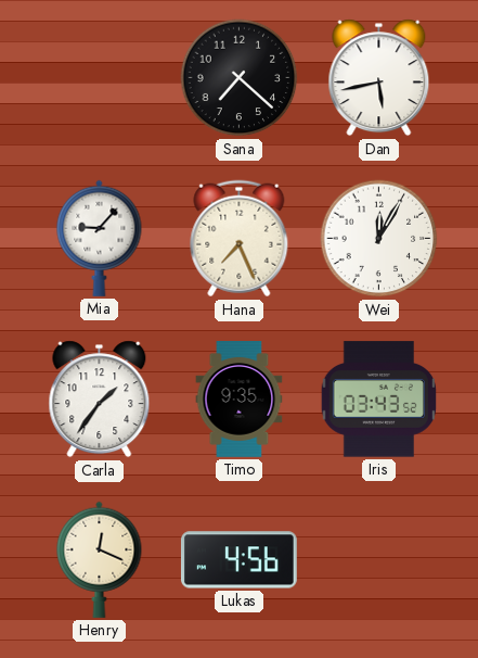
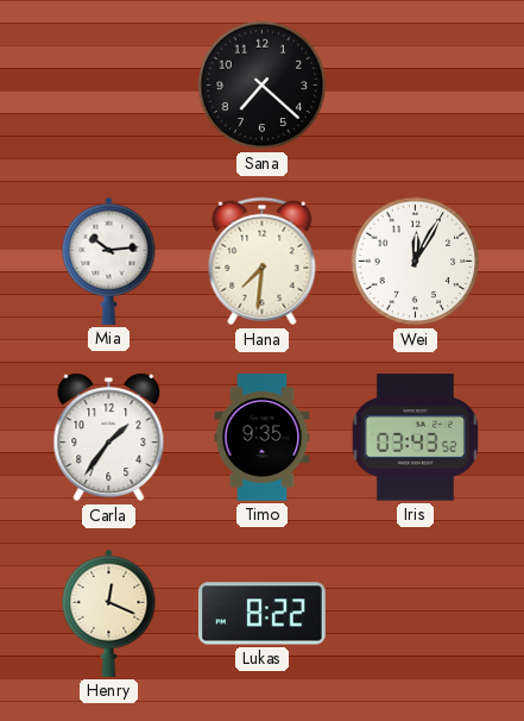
Dan: 5:43 -> none
Mia: 9:07 -> 10:14
Hana: 7:26 -> 7:31
Lukas: 4:56 -> 8:22
